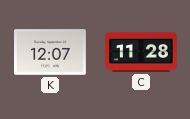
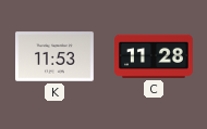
K: 12:07 -> 11:53
